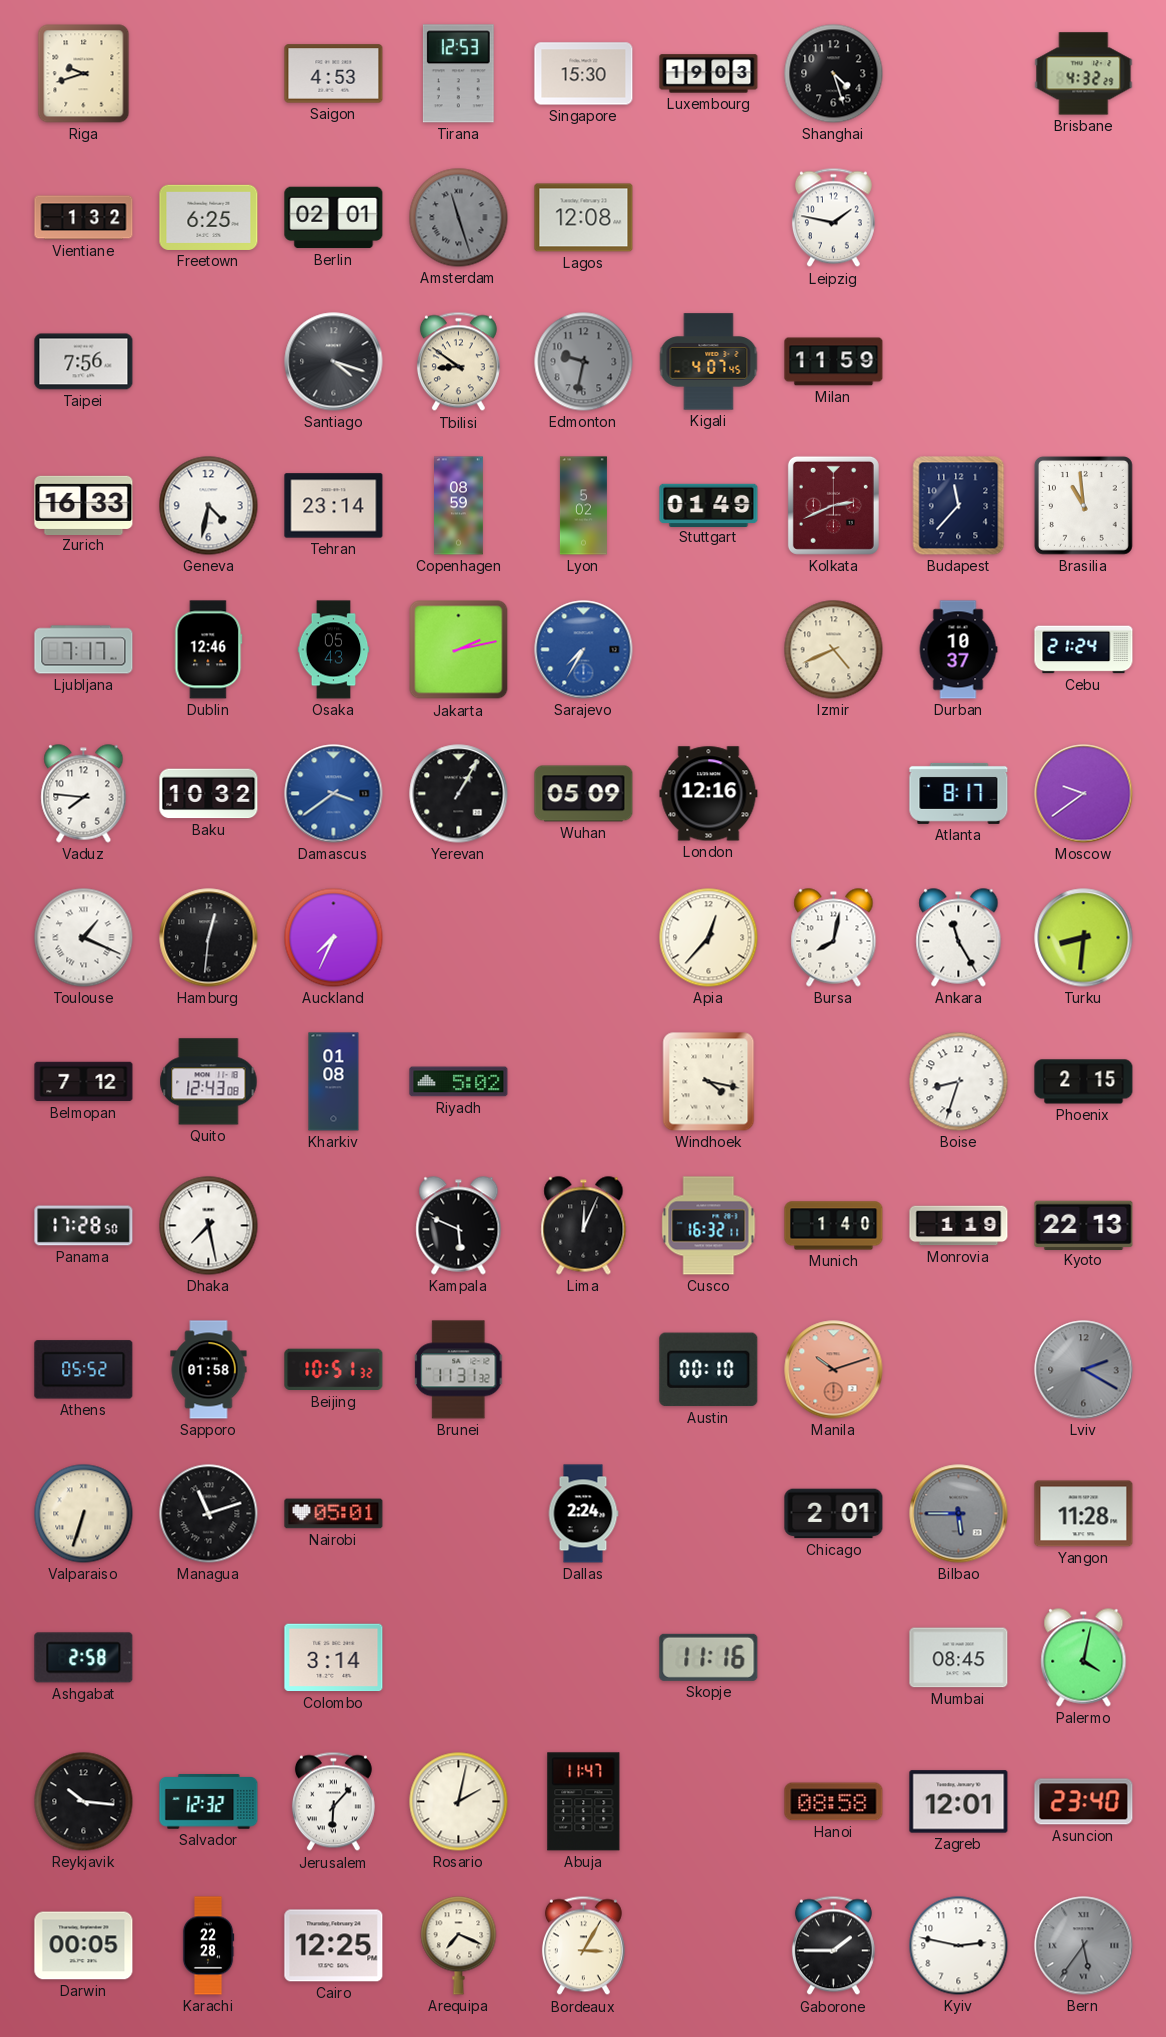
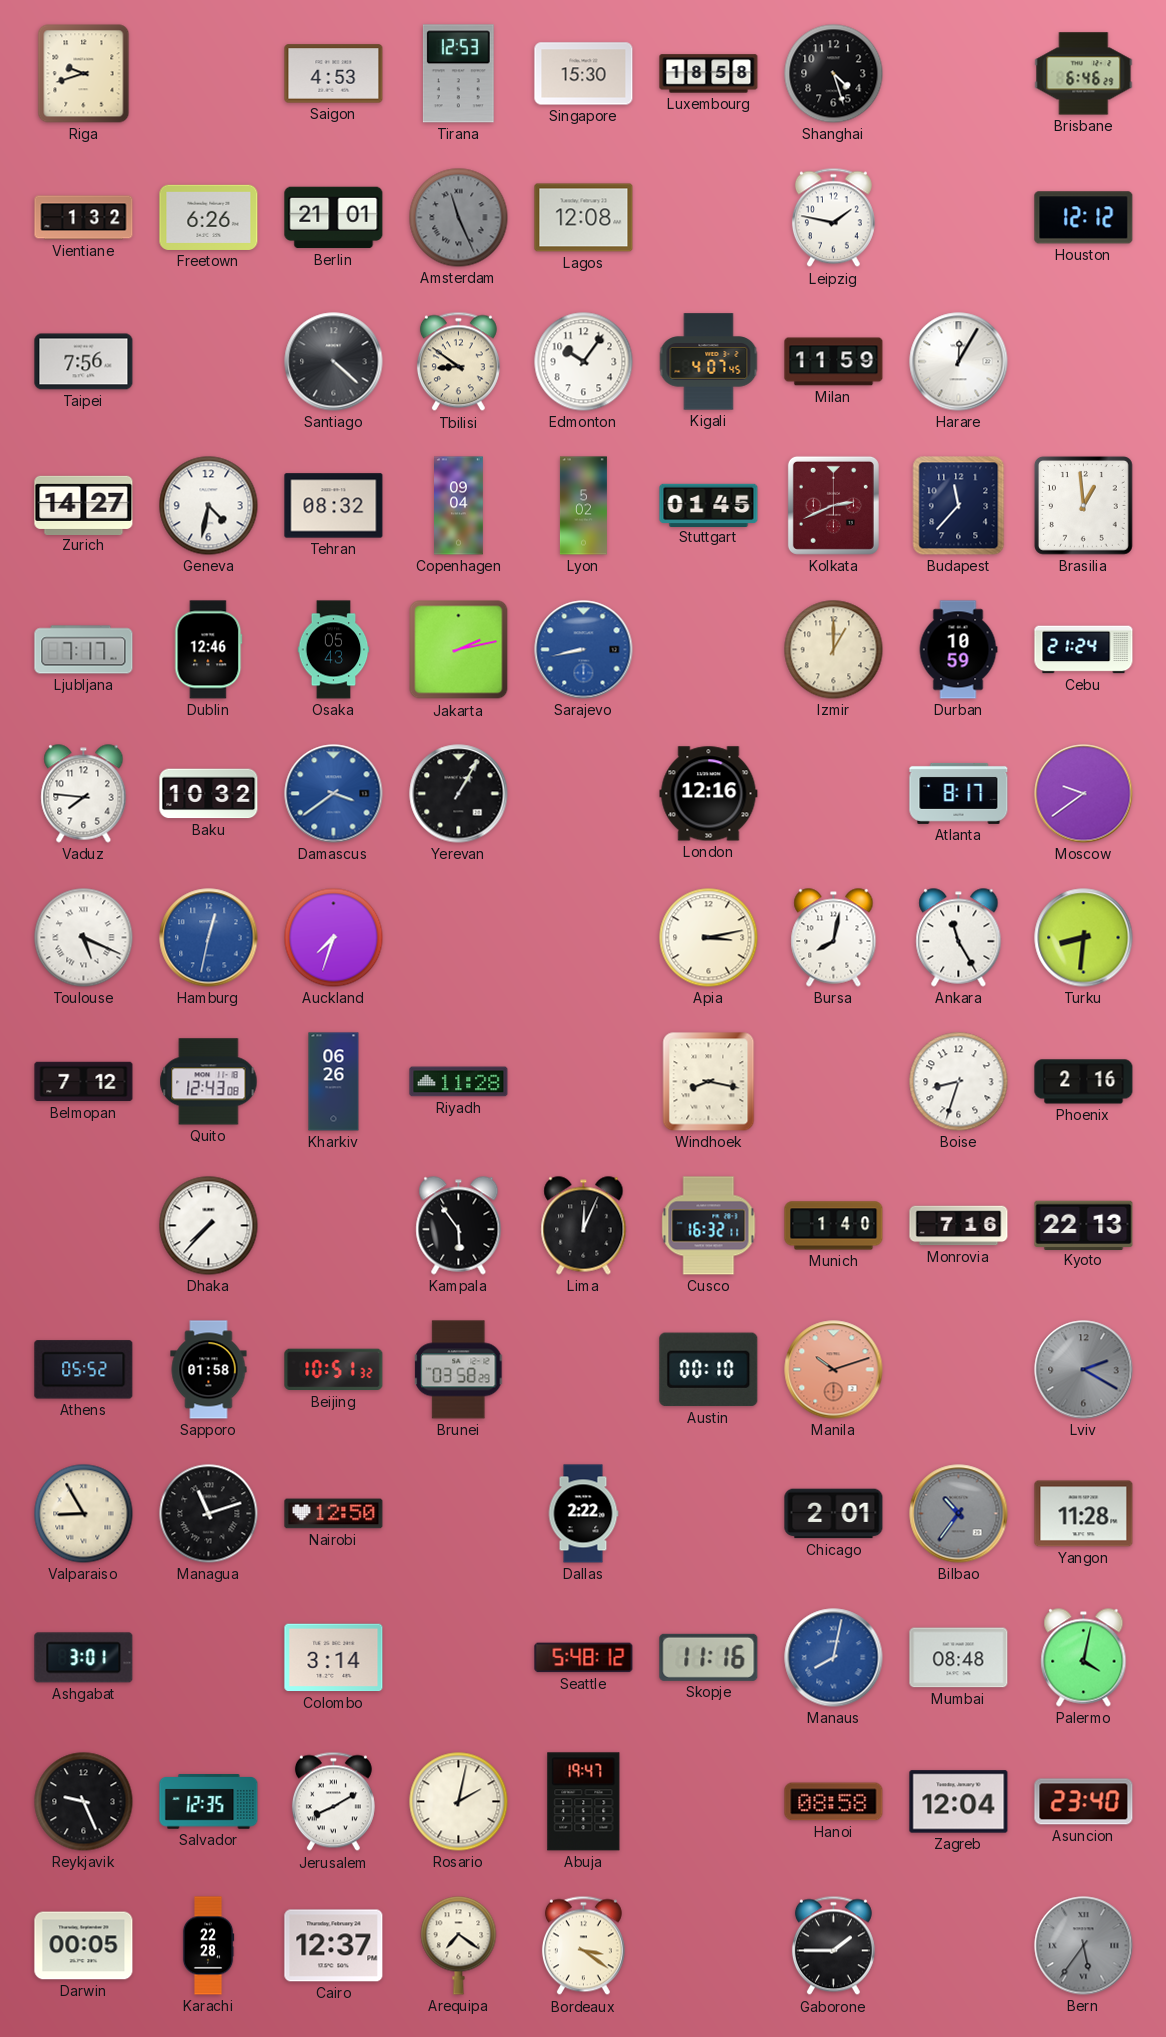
Luxembourg: 19:03 -> 18:58
Brisbane: 4:32 -> 6:46
Freetown: 6:25 -> 6:26
Berlin: 02:01 -> 21:01
Amsterdam: 11:27 -> 11:26
Houston: none -> 12:12
Santiago: 4:18 -> 4:22
Edmonton: 9:32 -> 10:06
Edmonton dial: grey -> white
Harare: none -> 12:05
Zurich: 16:33 -> 14:27
Tehran: 23:14 -> 08:32
Copenhagen: 08:59 -> 09:04
Stuttgart: 01:49 -> 01:45
Brasilia: 10:59 -> 12:59
Sarajevo: 7:35 -> 8:43
Izmir: 4:41 -> 1:00
Durban: 10:37 -> 10:59
Wuhan: 05:09 -> none
Toulouse: 1:19 -> 5:19
Hamburg: 12:31 -> 12:32
Hamburg dial: black -> blue
Auckland: 7:34 -> 7:33
Apia: 12:37 -> 3:13
Kharkiv: 01:08 -> 06:26
Riyadh: 5:02 -> 11:28
Windhoek: 4:17 -> 8:17
Phoenix: 2:15 -> 2:16
Panama: 17:28 -> none
Dhaka: 7:28 -> 7:37
Kampala: 5:49 -> 5:54
Monrovia: 1:19 -> 7:16
Brunei: 11:31 -> 03:58
Valparaiso: 6:33 -> 8:55
Nairobi: 05:01 -> 12:50
Dallas: 2:24 -> 2:22
Bilbao: 5:45 -> 10:36
Ashgabat: 2:58 -> 3:01
Seattle: none -> 5:48
Manaus: none -> 8:02
Mumbai: 08:45 -> 08:48
Reykjavik: 10:16 -> 9:26
Salvador: 12:32 -> 12:35
Jerusalem: 6:07 -> 8:10
Abuja: 11:47 -> 19:47
Zagreb: 12:01 -> 12:04
Cairo: 12:25 -> 12:37
Arequipa: 7:19 -> 7:21
Bordeaux: 3:05 -> 3:21
Kyiv: 2:47 -> none
